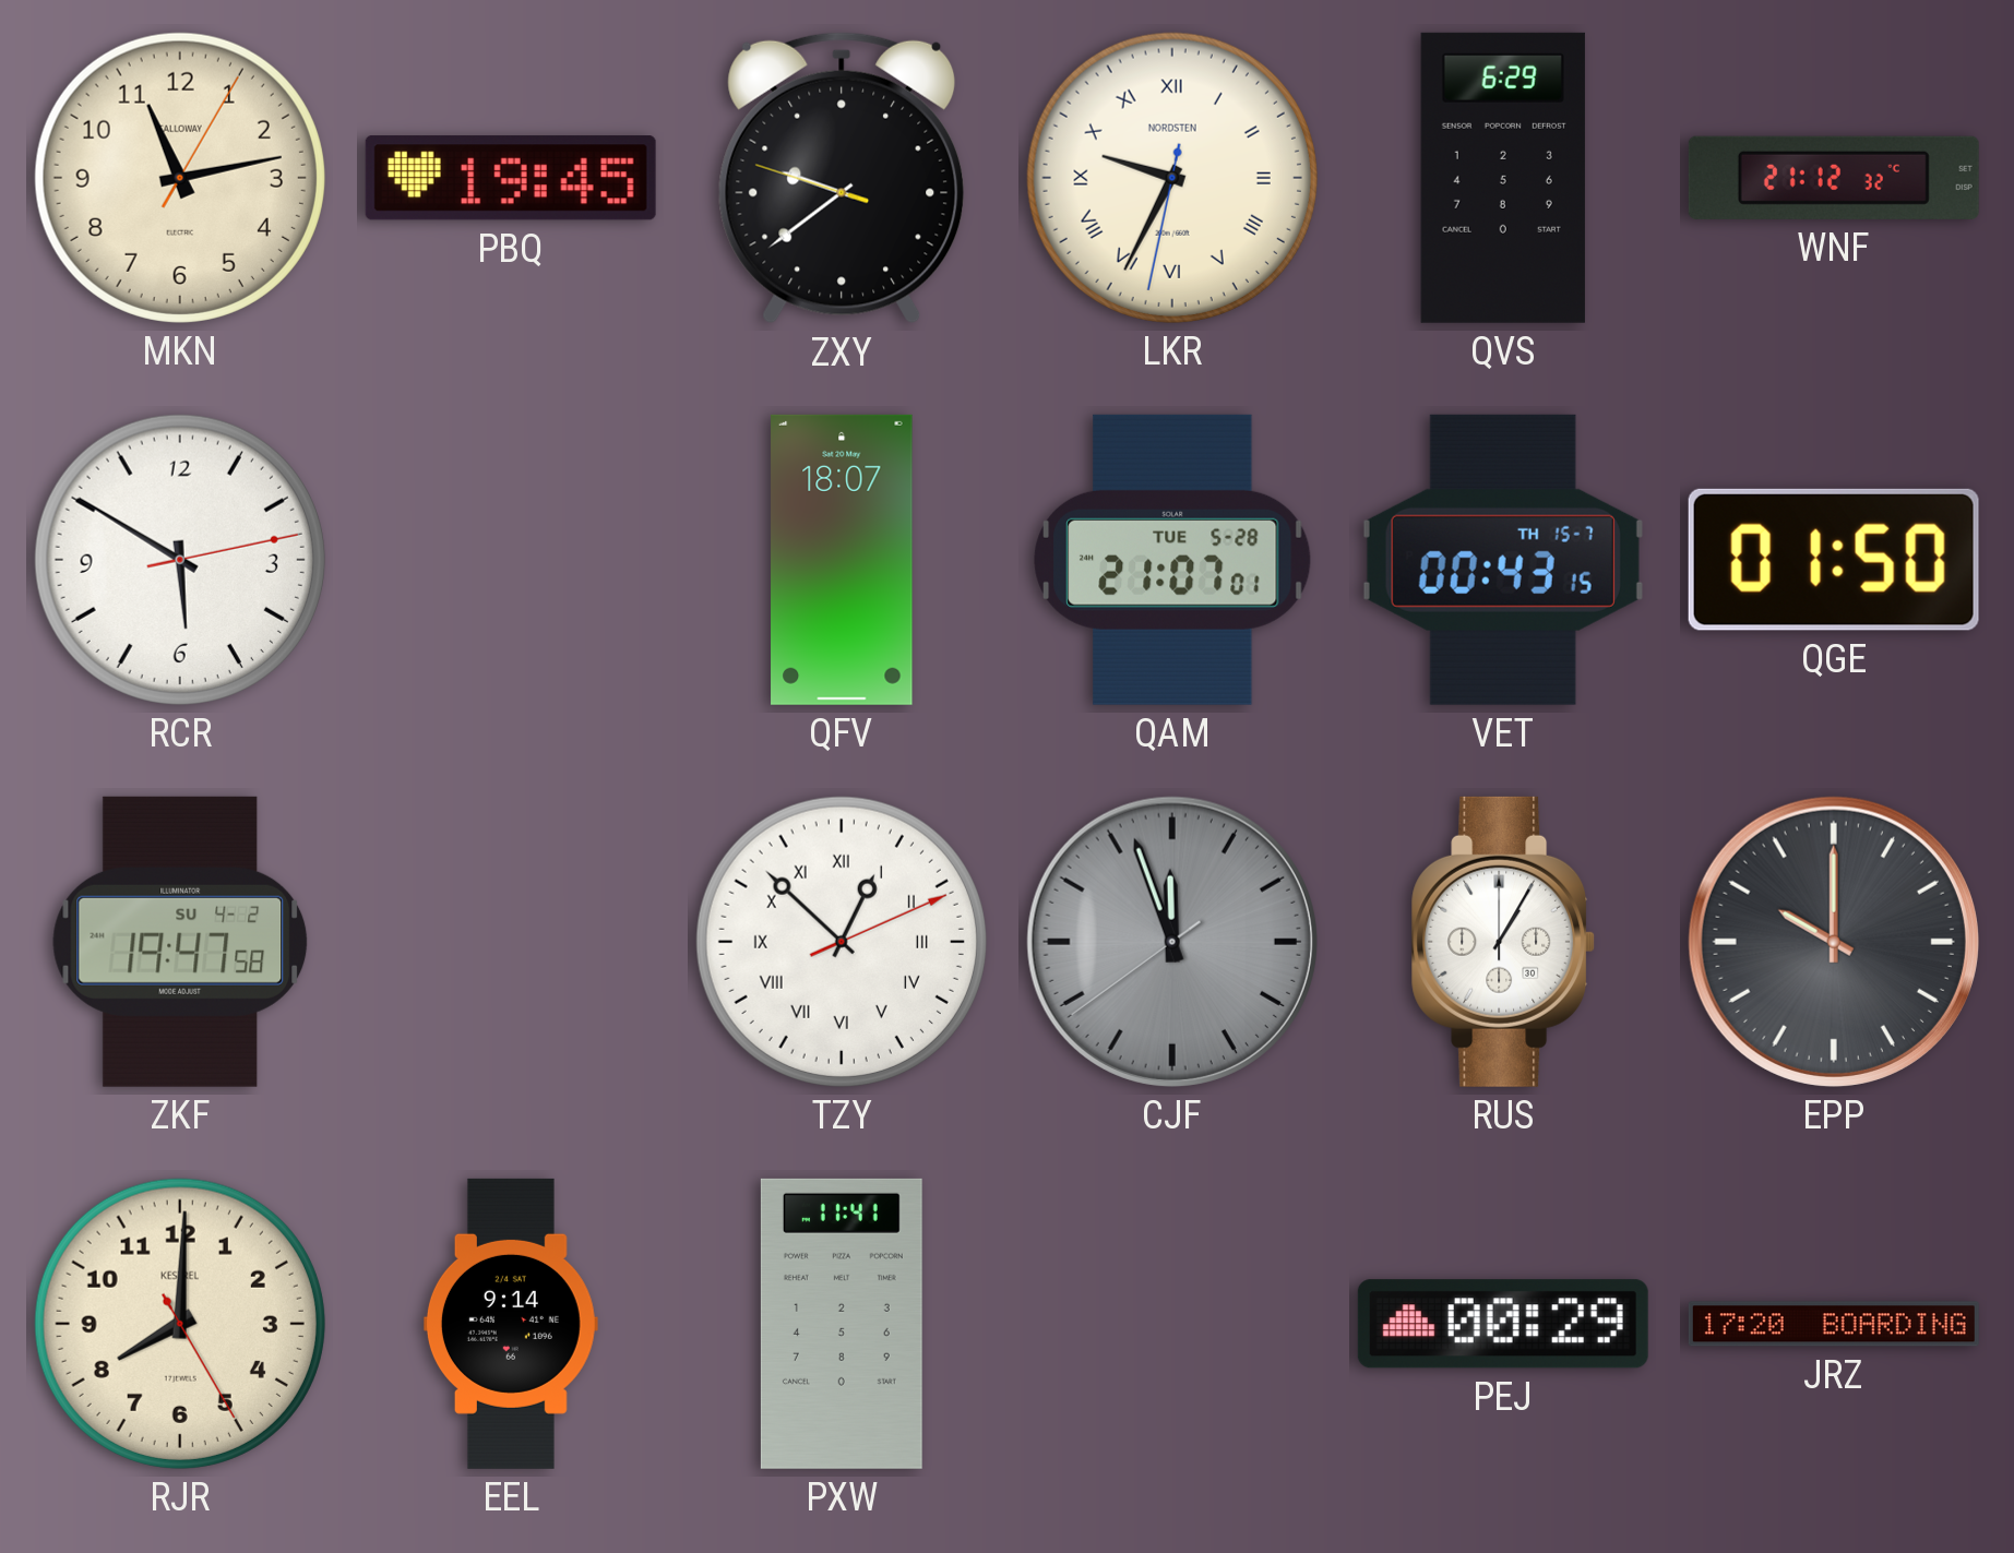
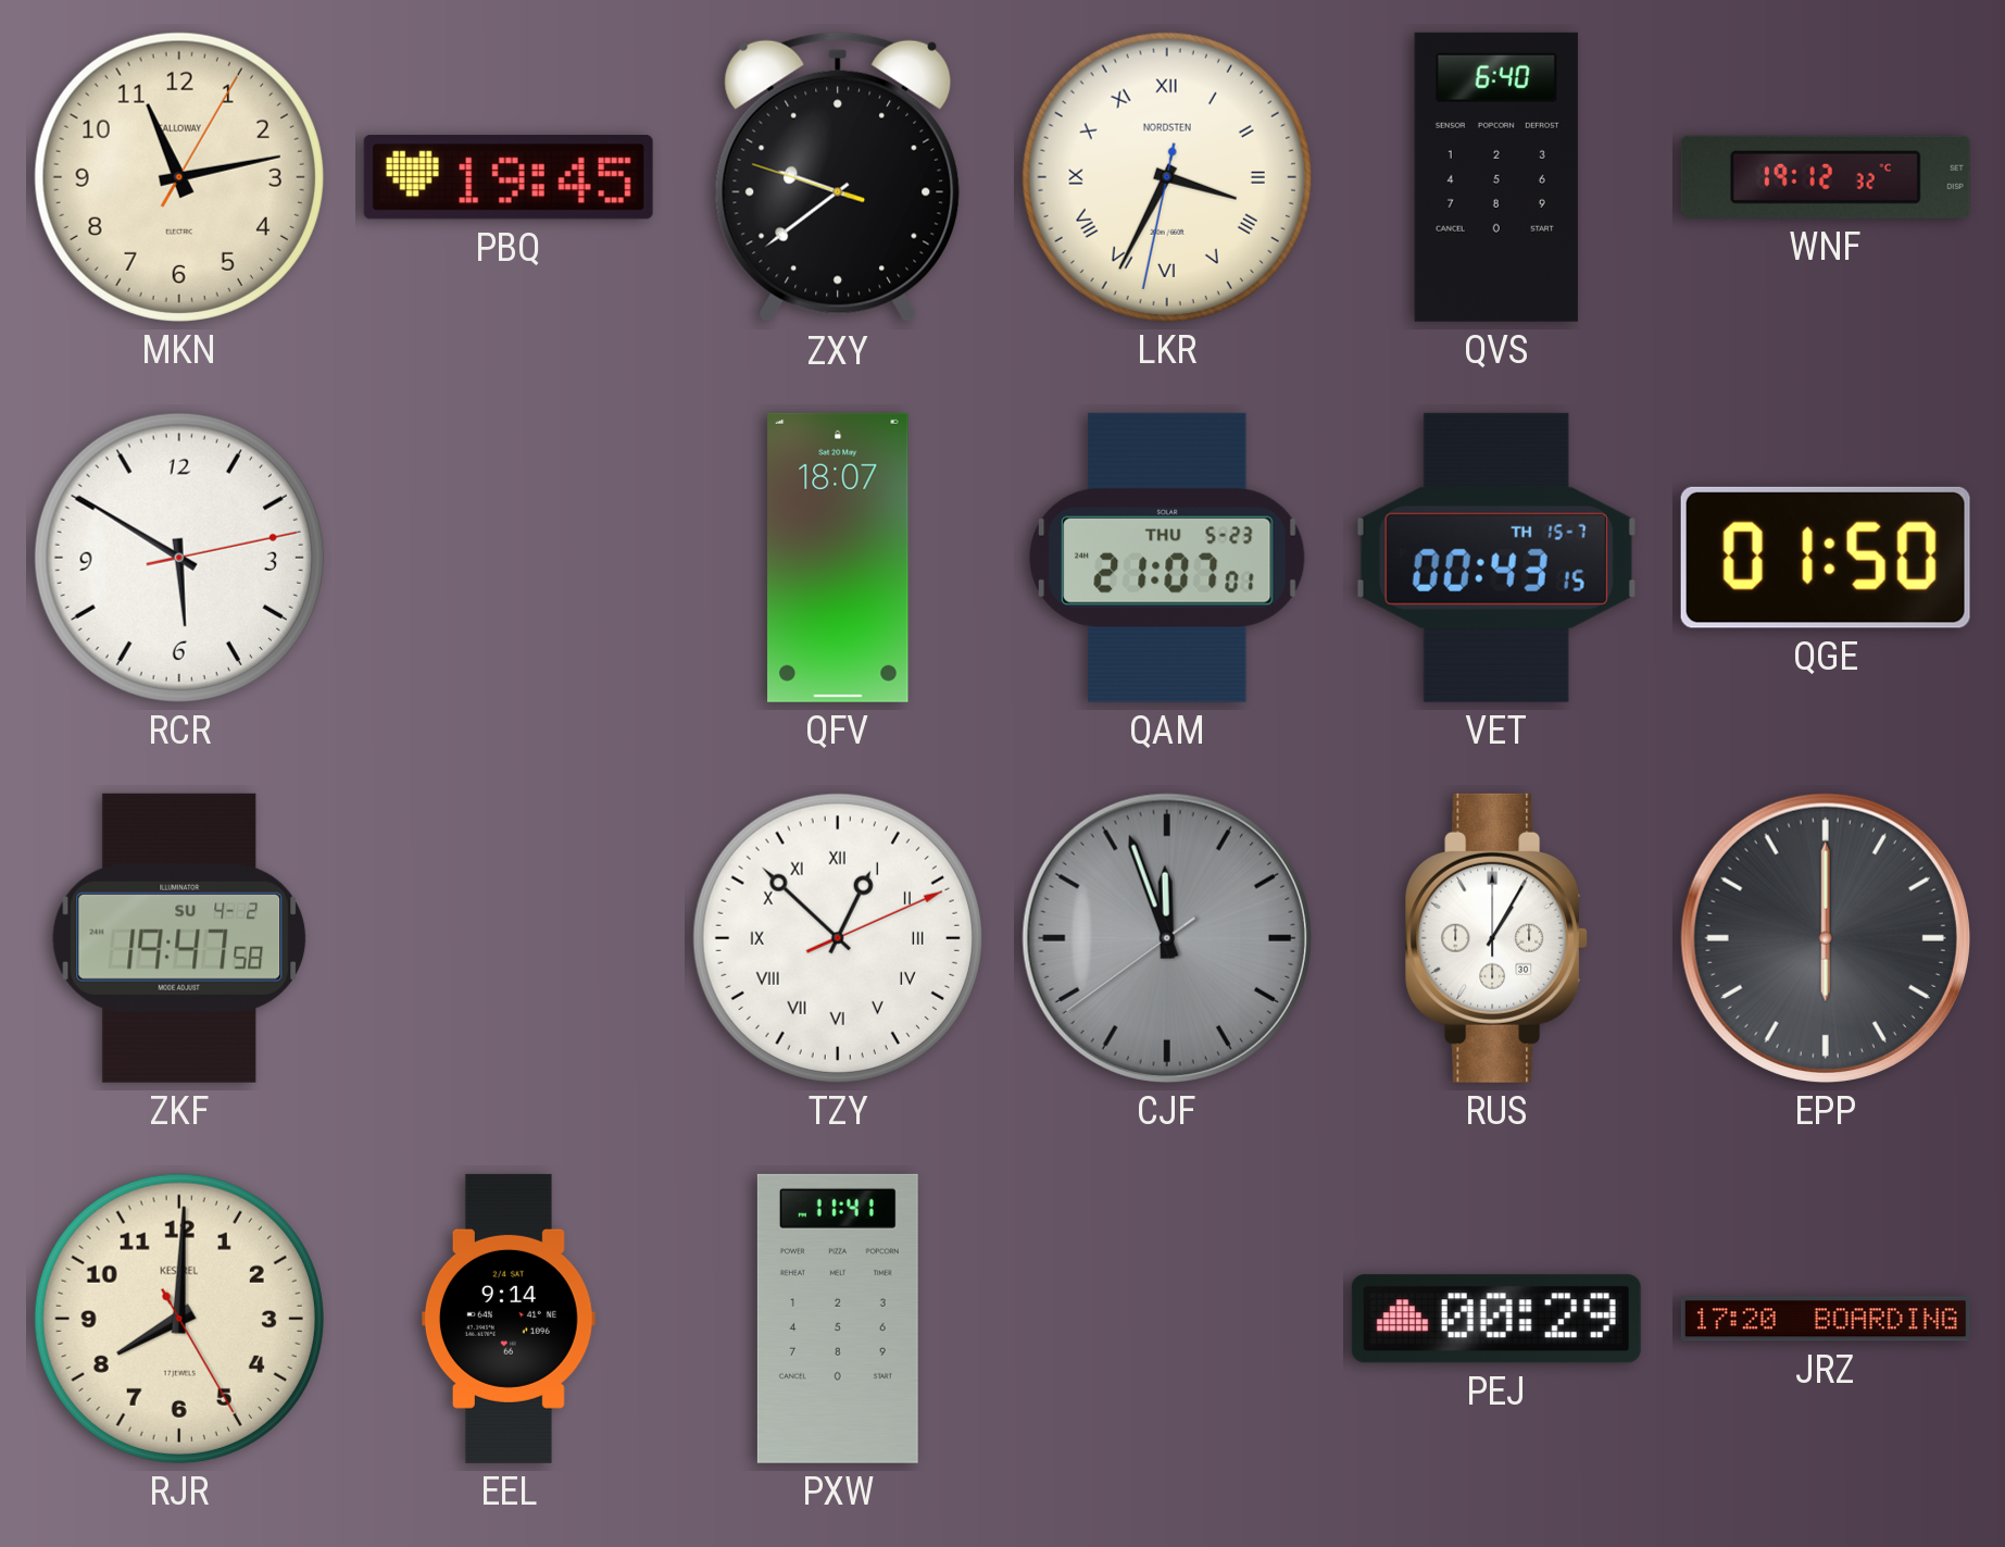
LKR: 9:34 -> 3:34
QVS: 6:29 -> 6:40
WNF: 21:12 -> 19:12
QAM date: TUE 5-28 -> THU 5-23
EPP: 10:00 -> 6:00
